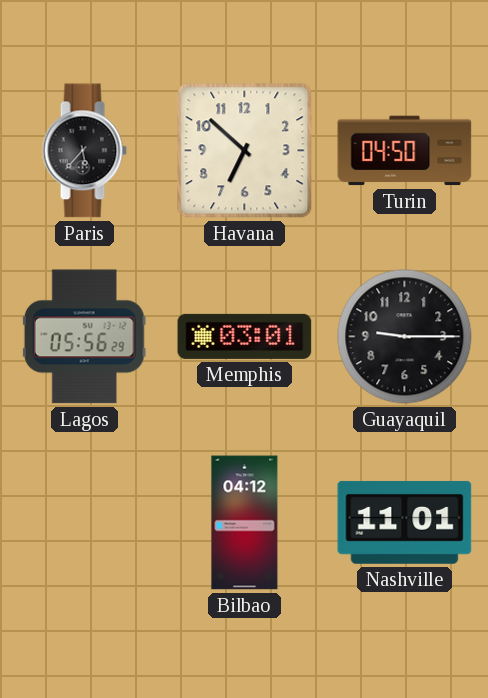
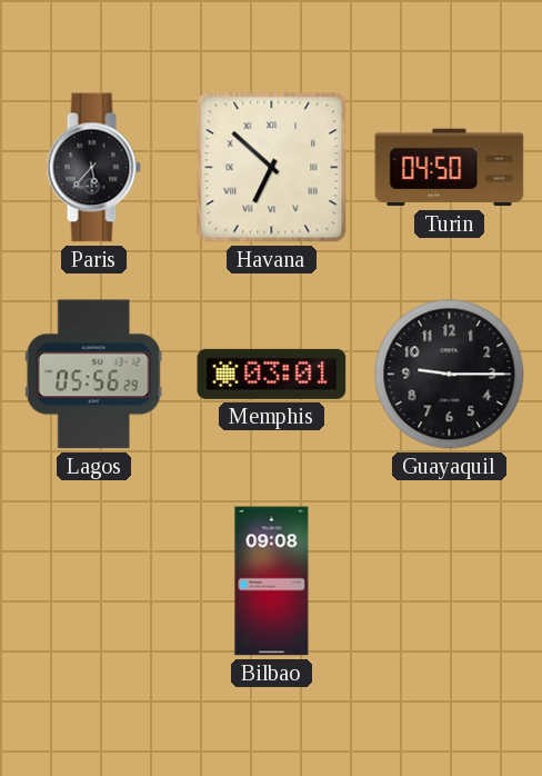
Havana numerals: Arabic -> Roman
Bilbao: 04:12 -> 09:08
Nashville: 11:01 -> none
